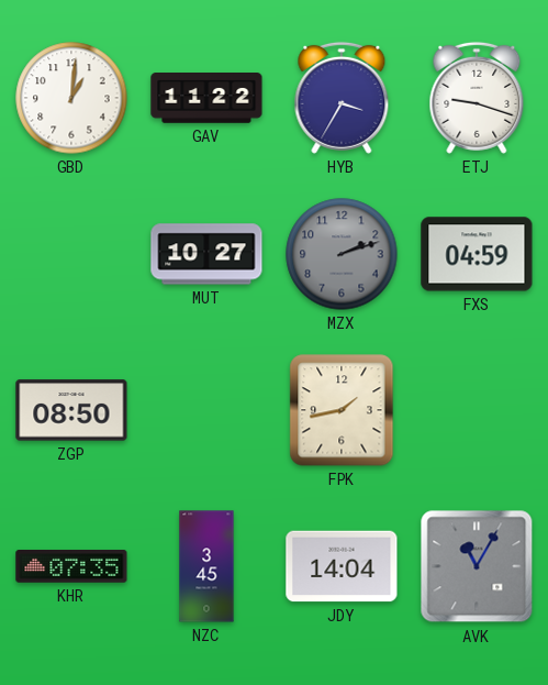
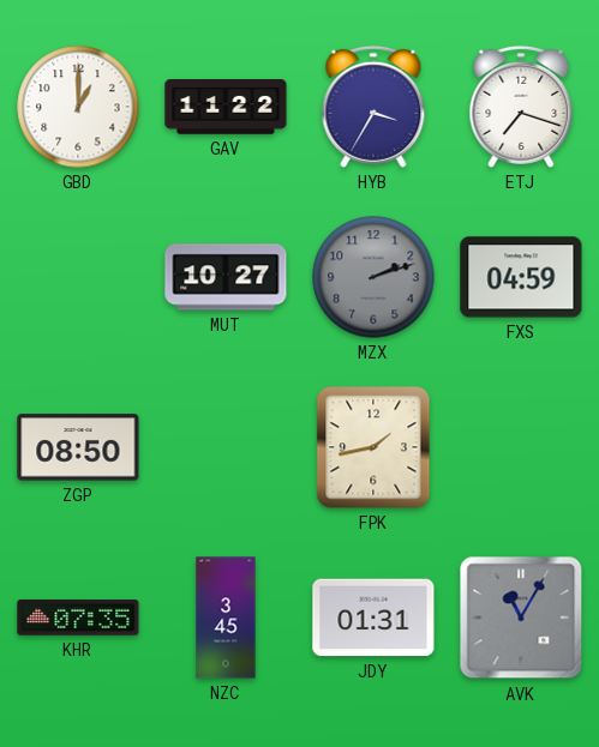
GBD: 1:01 -> 1:00
ETJ: 9:18 -> 7:18
JDY: 14:04 -> 01:31
